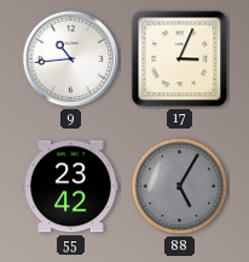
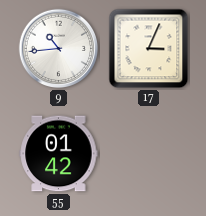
55: 23:42 -> 01:42
88: 5:05 -> none
